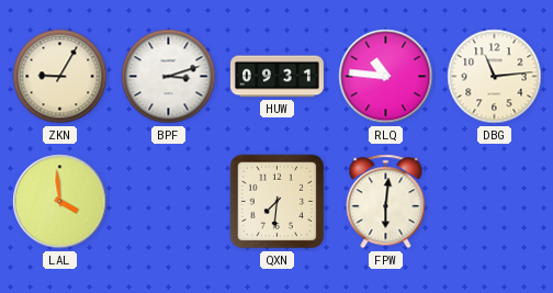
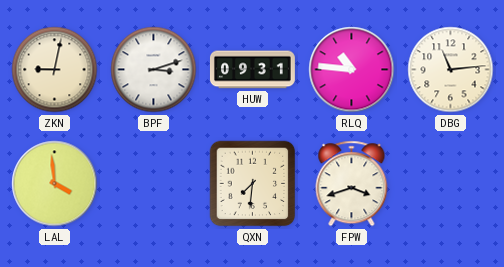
ZKN: 9:05 -> 9:02
FPW: 6:01 -> 3:42
